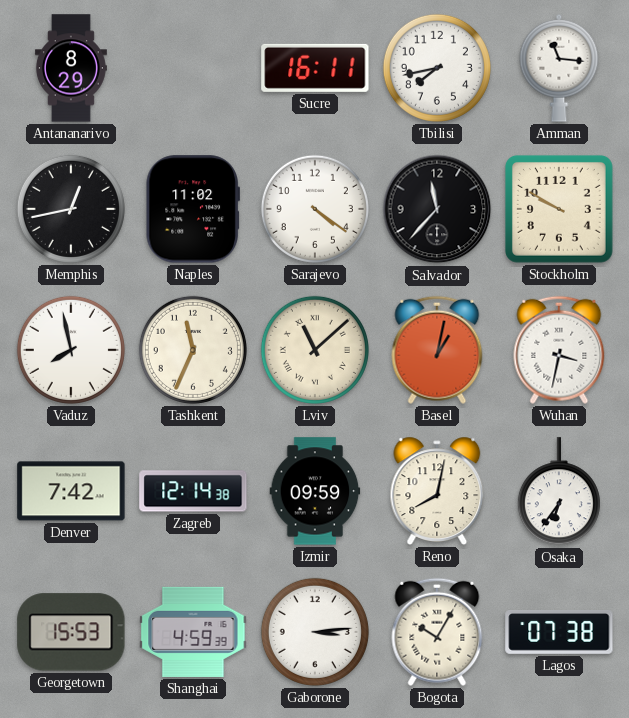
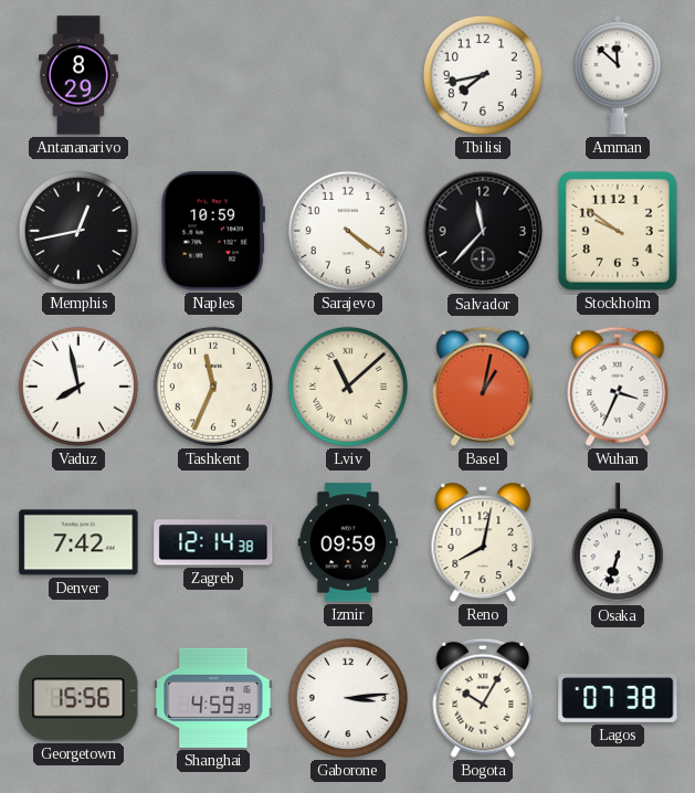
Sucre: 16:11 -> none
Amman: 11:16 -> 11:52
Naples: 11:02 -> 10:59
Stockholm: 9:50 -> 9:51
Wuhan: 3:32 -> 3:34
Osaka: 6:36 -> 6:33
Georgetown: 15:53 -> 15:56
